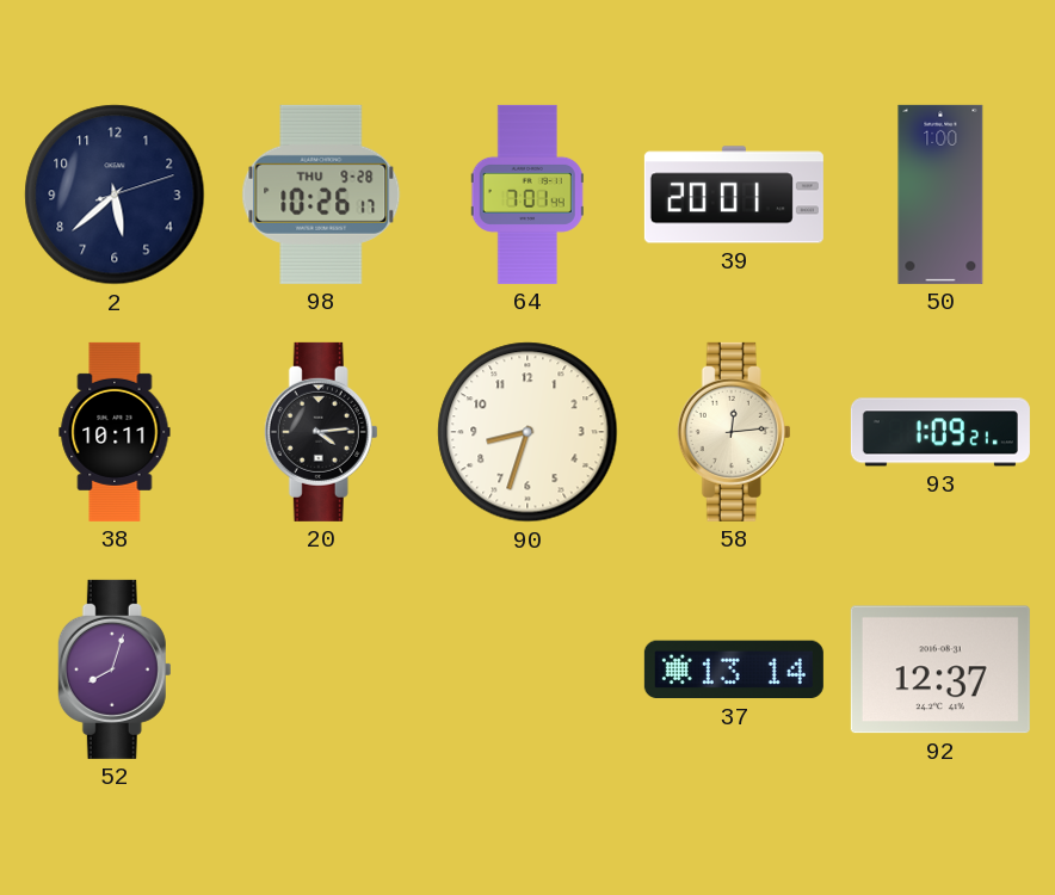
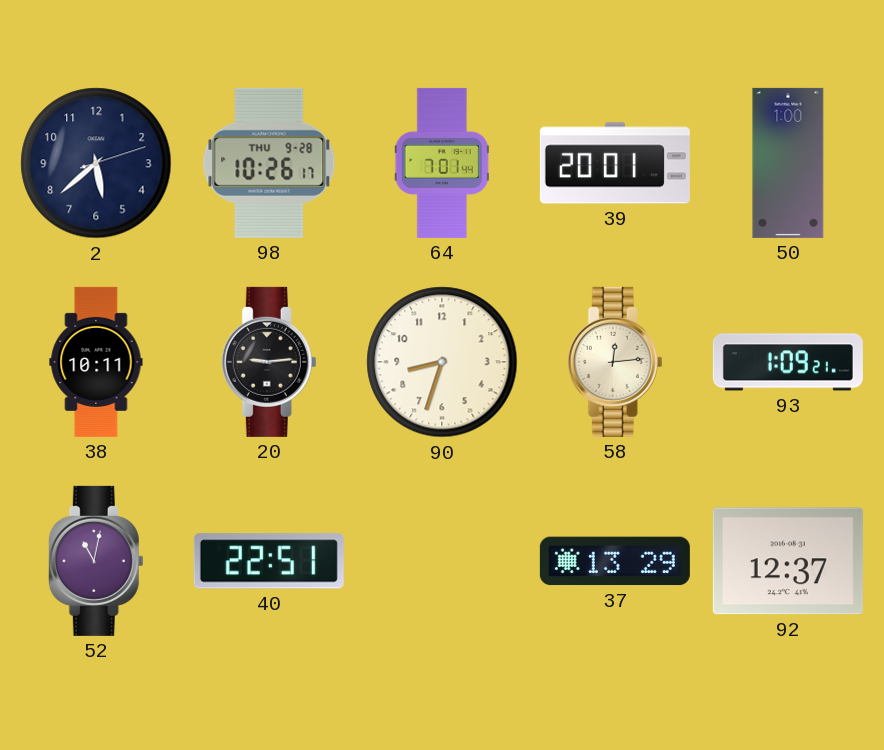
20: 4:14 -> 9:14
52: 8:03 -> 11:02
40: none -> 22:51
37: 13:14 -> 13:29
